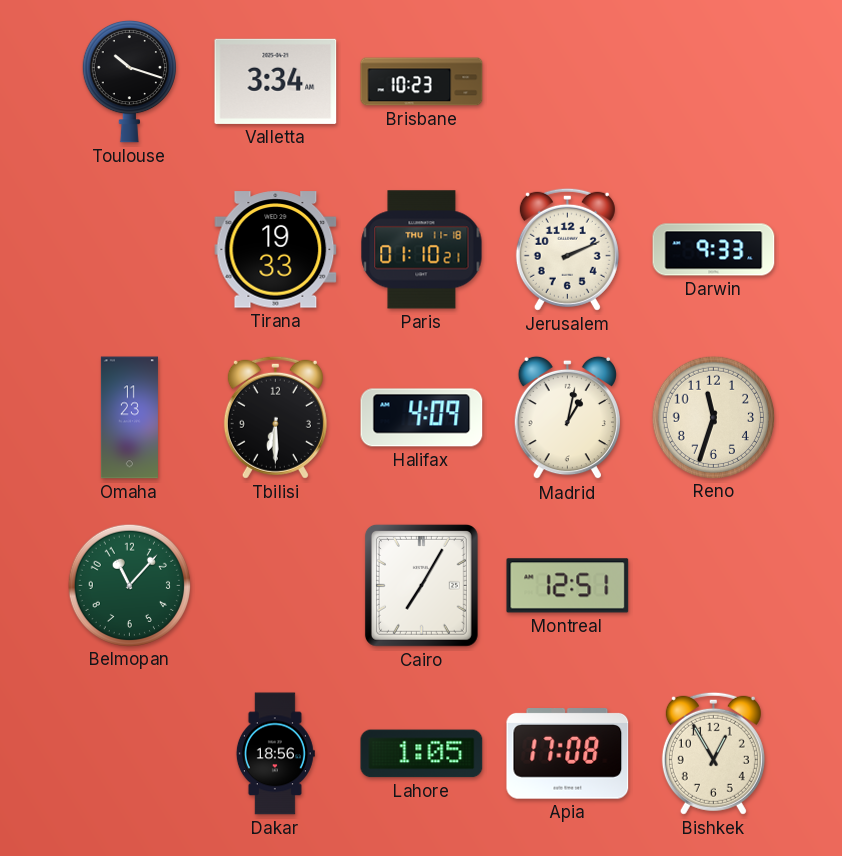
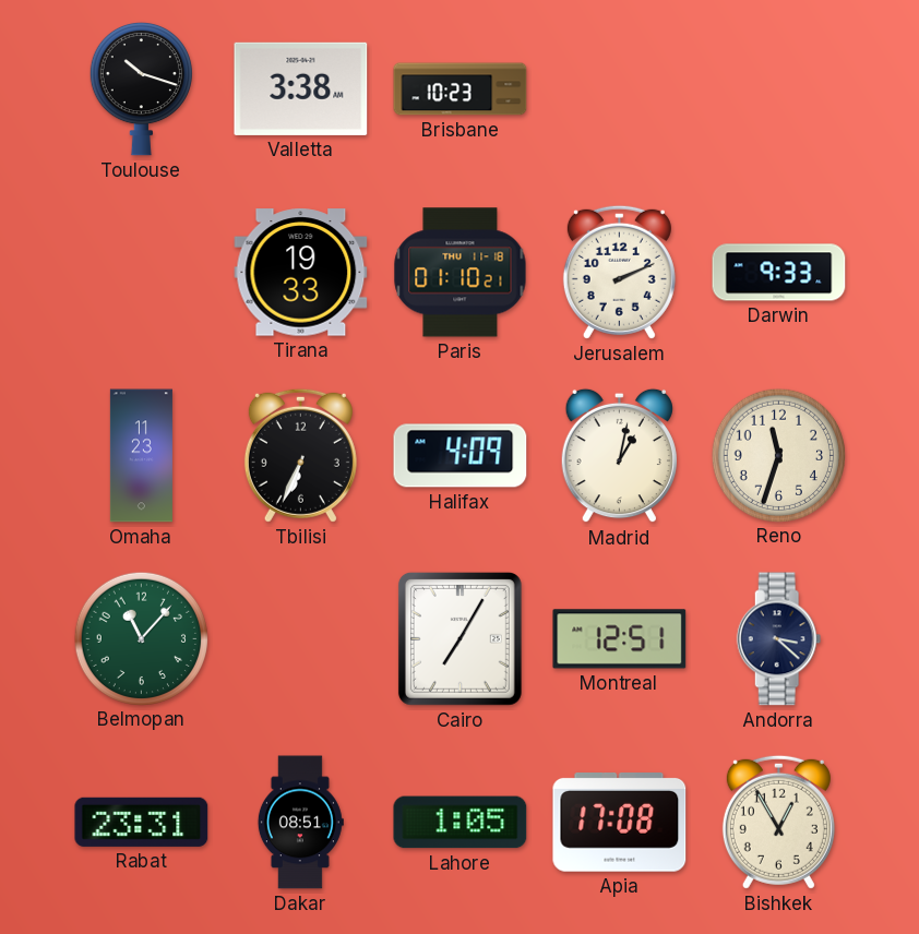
Valletta: 3:34 -> 3:38
Tbilisi: 6:30 -> 6:34
Andorra: none -> 3:22
Rabat: none -> 23:31
Dakar: 18:56 -> 08:51
